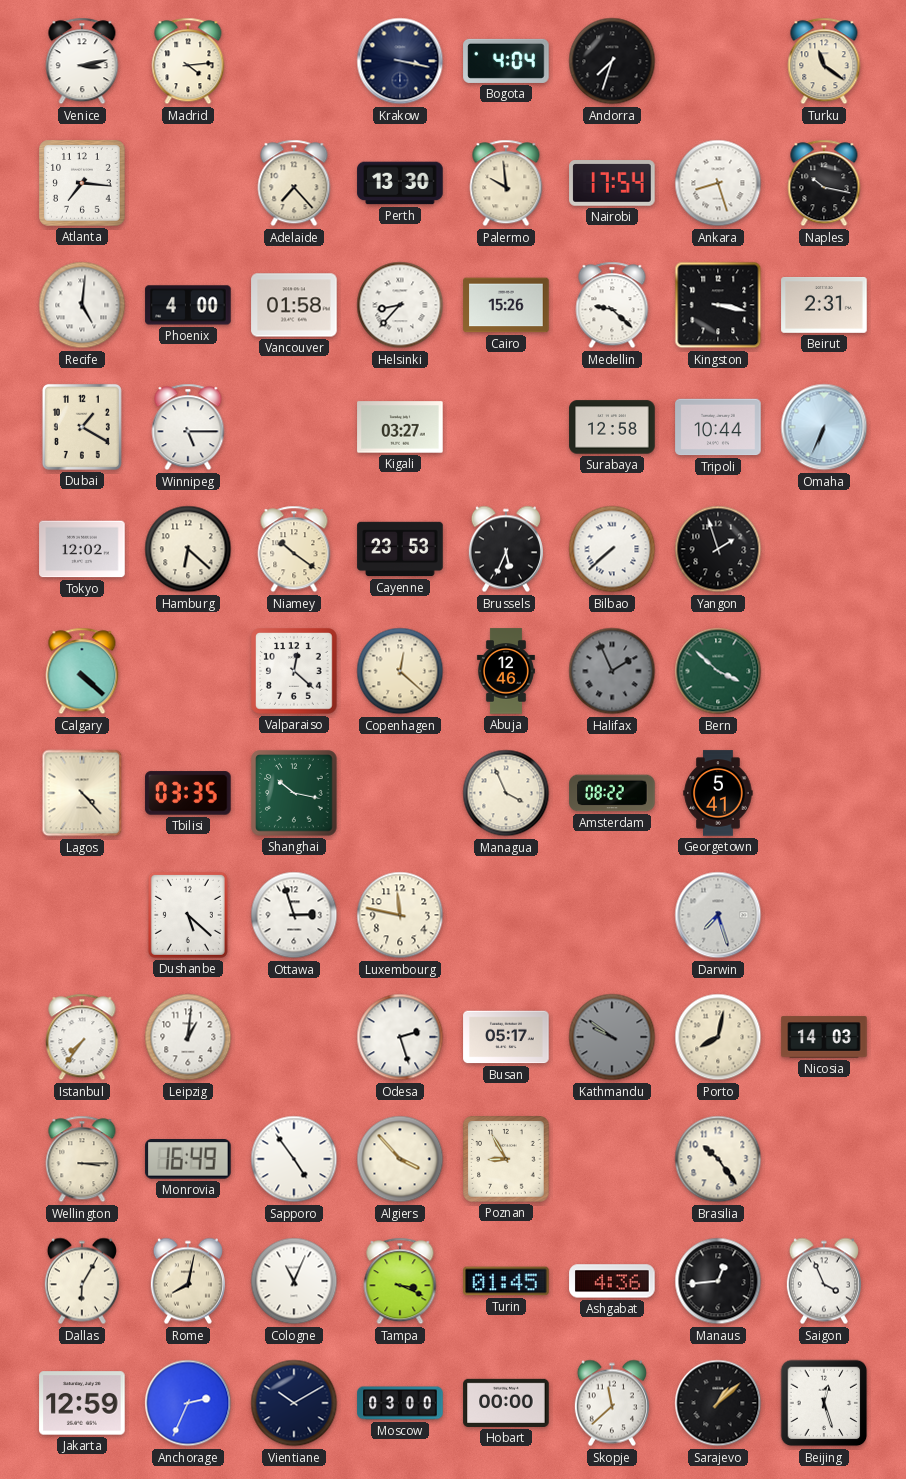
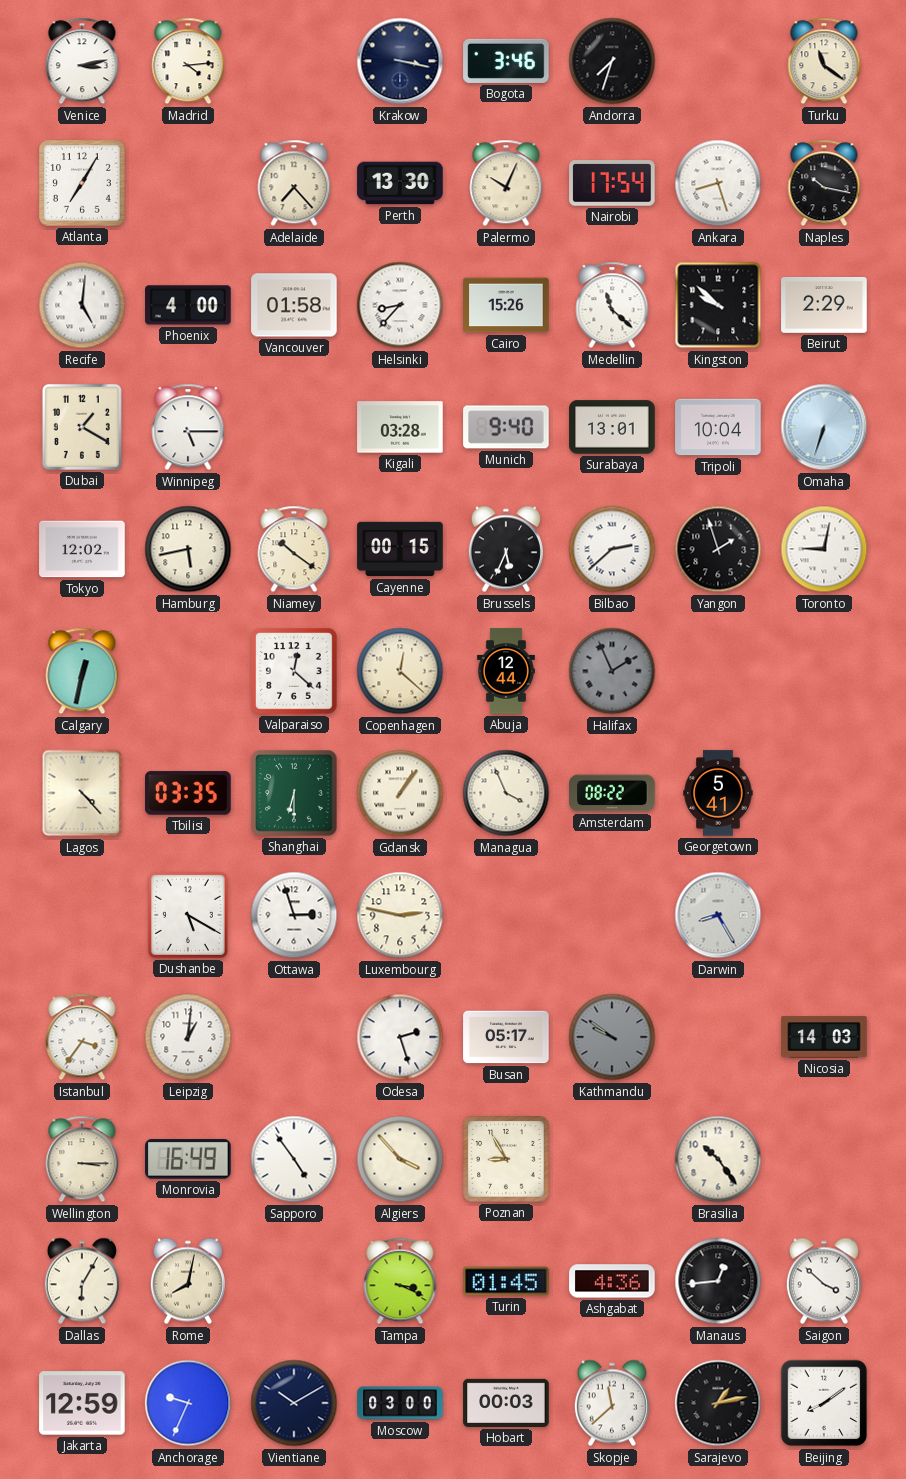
Bogota: 4:04 -> 3:46
Atlanta: 7:16 -> 7:05
Palermo: 9:59 -> 10:04
Medellin: 9:22 -> 11:22
Kingston: 3:17 -> 9:52
Beirut: 2:31 -> 2:29
Kigali: 03:27 -> 03:28
Munich: none -> 9:40
Surabaya: 12:58 -> 13:01
Tripoli: 10:44 -> 10:04
Omaha: 6:34 -> 6:33
Hamburg: 6:22 -> 5:43
Cayenne: 23:53 -> 00:15
Bilbao: 7:38 -> 2:38
Toronto: none -> 9:02
Calgary: 4:22 -> 12:32
Abuja: 12:46 -> 12:44
Bern: 3:52 -> none
Shanghai: 10:17 -> 6:30
Gdansk: none -> 1:06
Dushanbe: 5:22 -> 5:20
Luxembourg: 11:47 -> 2:47
Darwin: 7:27 -> 8:25
Istanbul: 7:36 -> 3:36
Porto: 8:02 -> none
Cologne: 11:04 -> none
Saigon: 3:56 -> 3:52
Anchorage: 2:34 -> 9:34
Hobart: 00:00 -> 00:03
Sarajevo: 1:08 -> 1:13
Beijing: 12:27 -> 8:09
